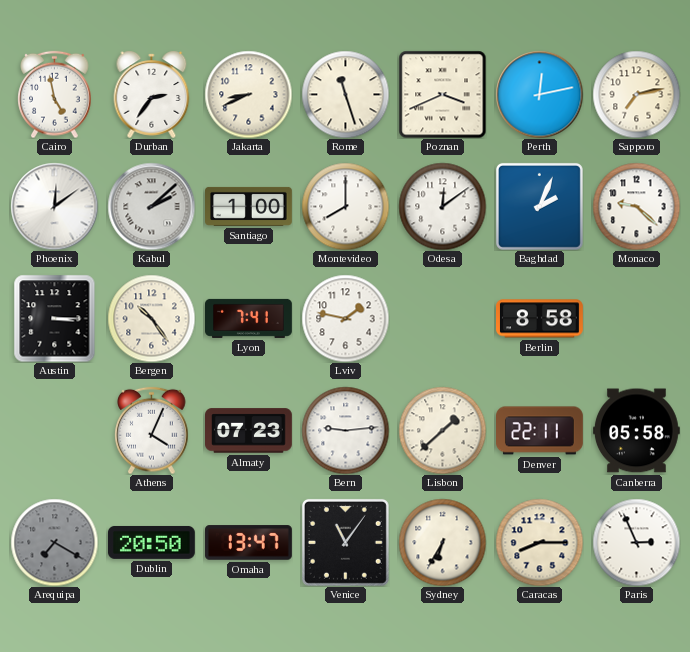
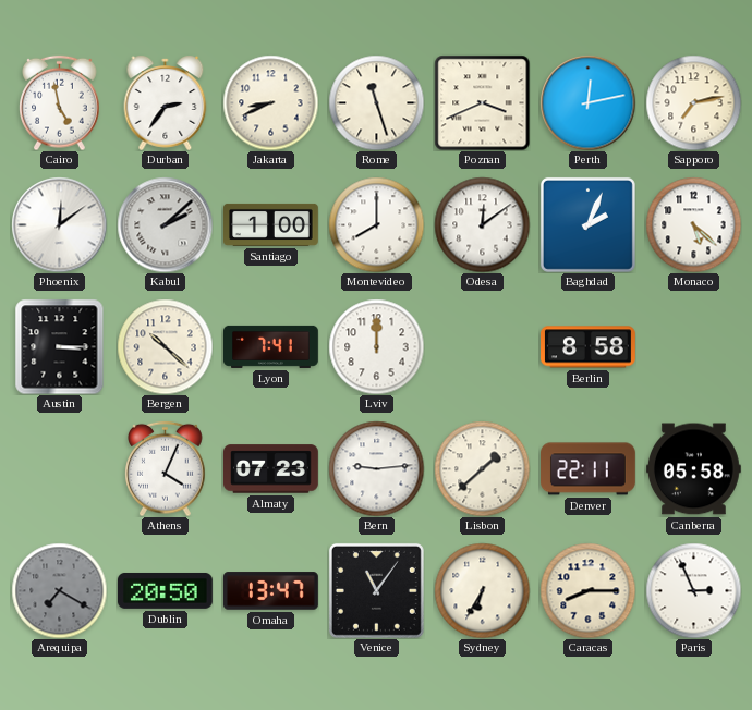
Monaco: 9:22 -> 5:22
Bergen: 10:24 -> 10:22
Lviv: 1:47 -> 12:00
